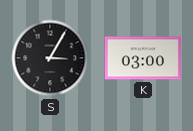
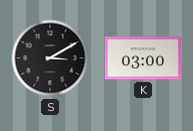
S: 3:05 -> 3:10
